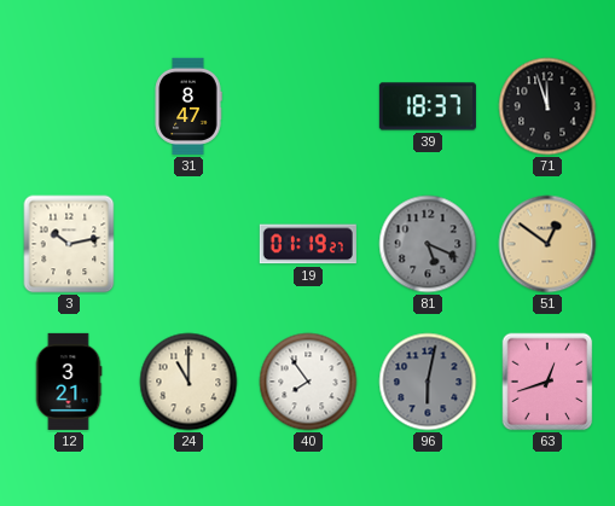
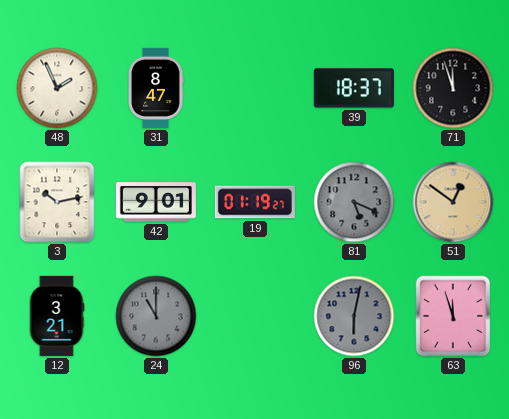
48: none -> 1:56
42: none -> 9:01
24 dial: cream -> grey
40: 7:54 -> none
63: 12:42 -> 11:57
